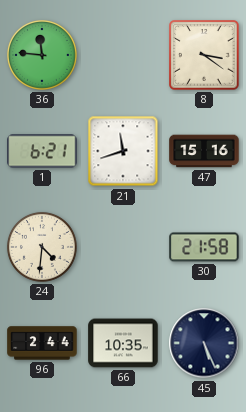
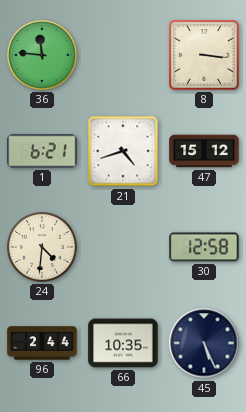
8: 3:21 -> 3:16
21: 11:42 -> 4:42
47: 15:16 -> 15:12
30: 21:58 -> 12:58
